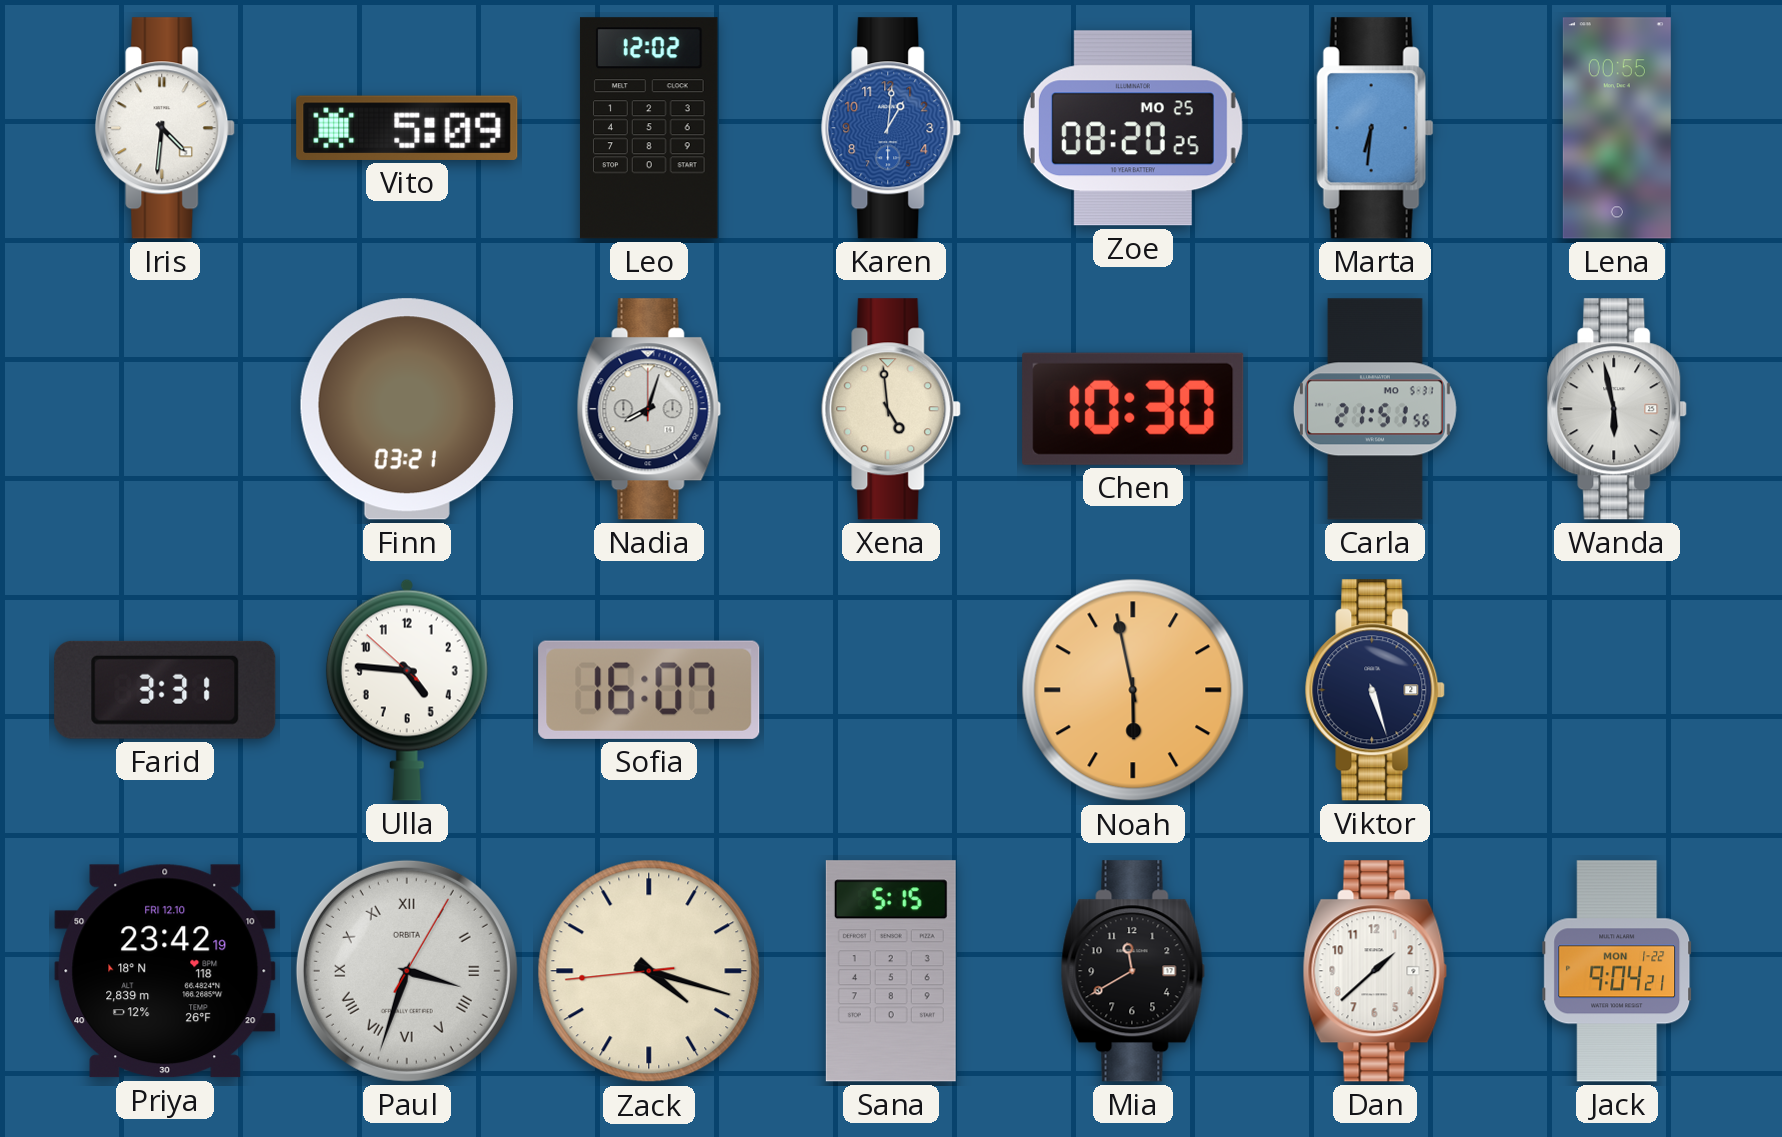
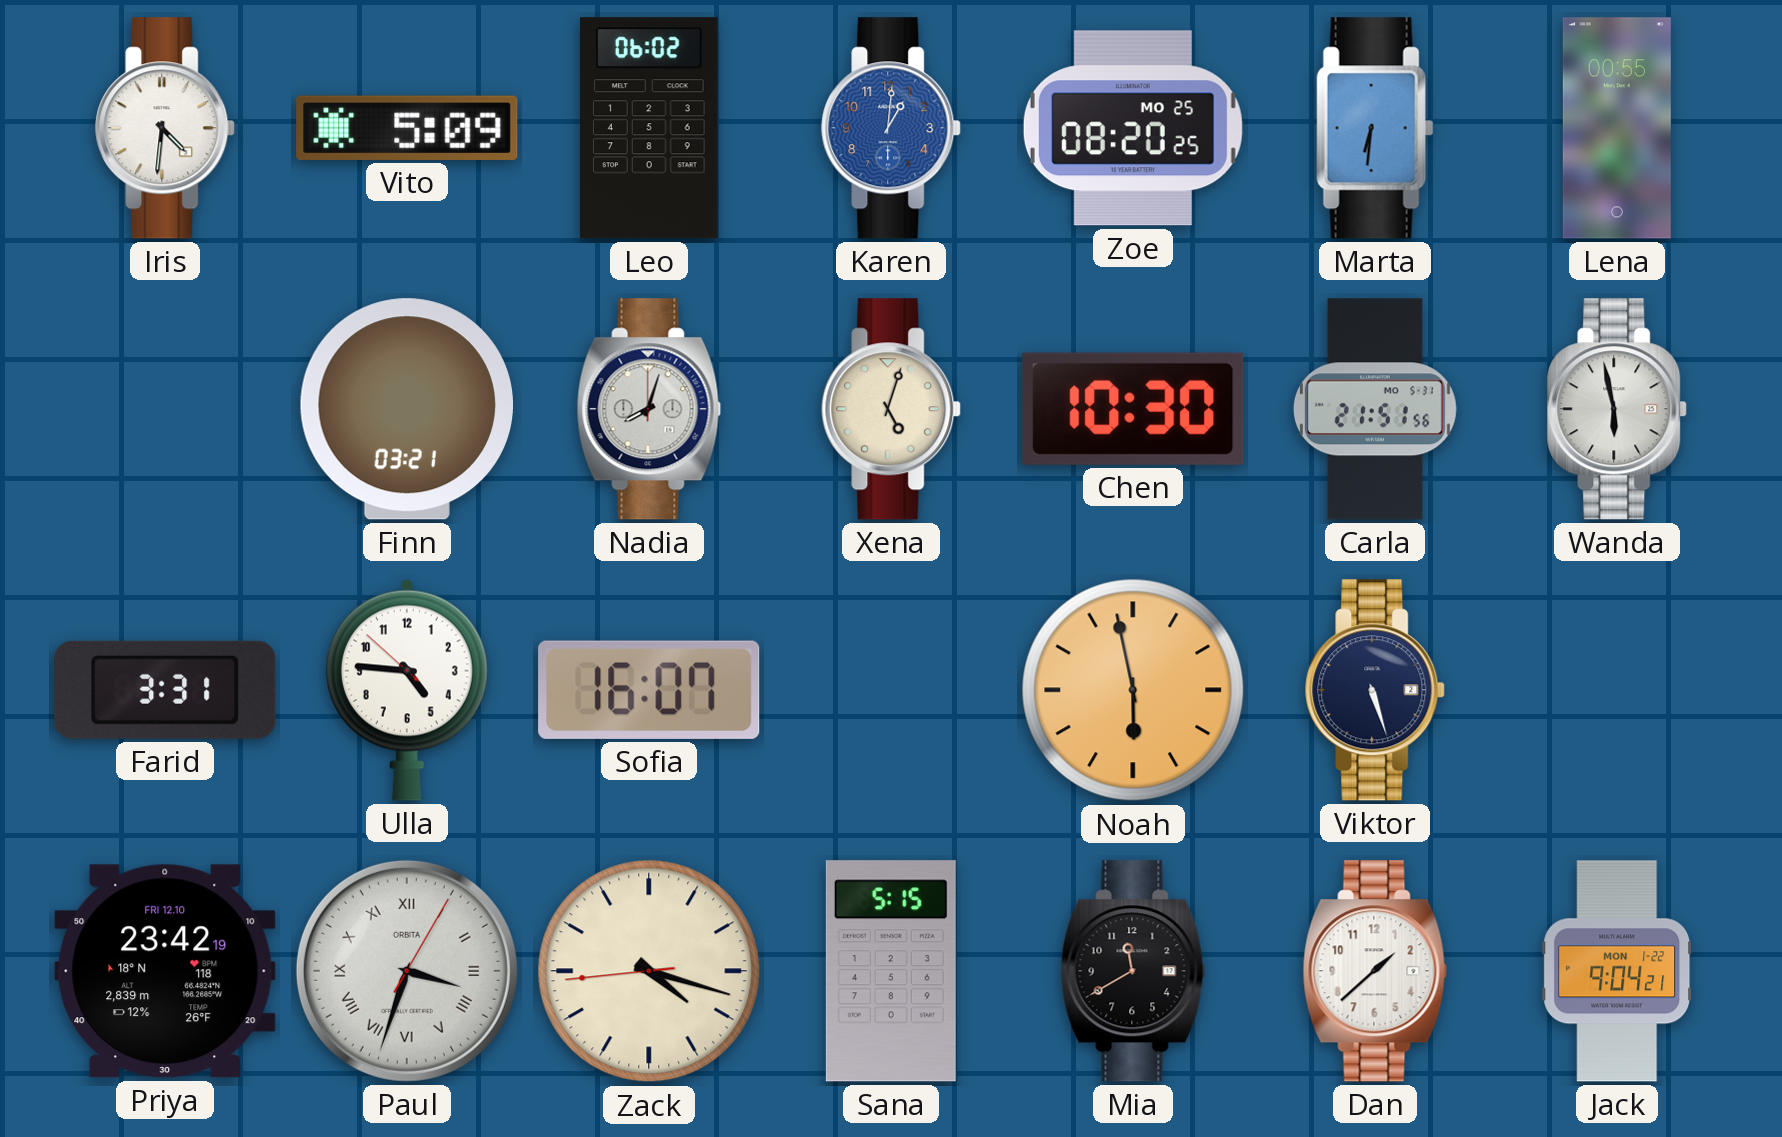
Leo: 12:02 -> 06:02
Xena: 4:59 -> 5:03
